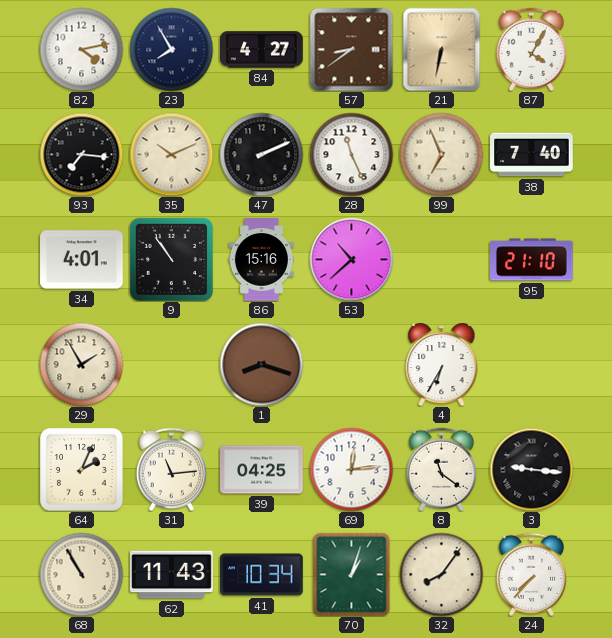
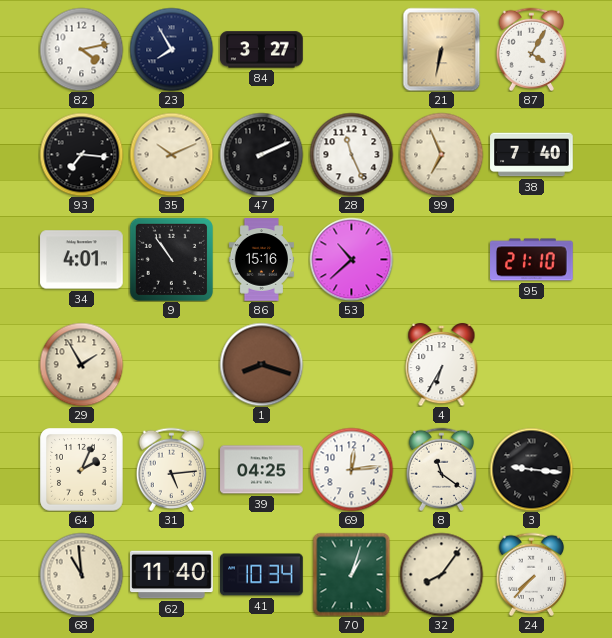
84: 4:27 -> 3:27
57: 8:39 -> none
31: 11:14 -> 5:14
68: 10:55 -> 10:59
62: 11:43 -> 11:40
